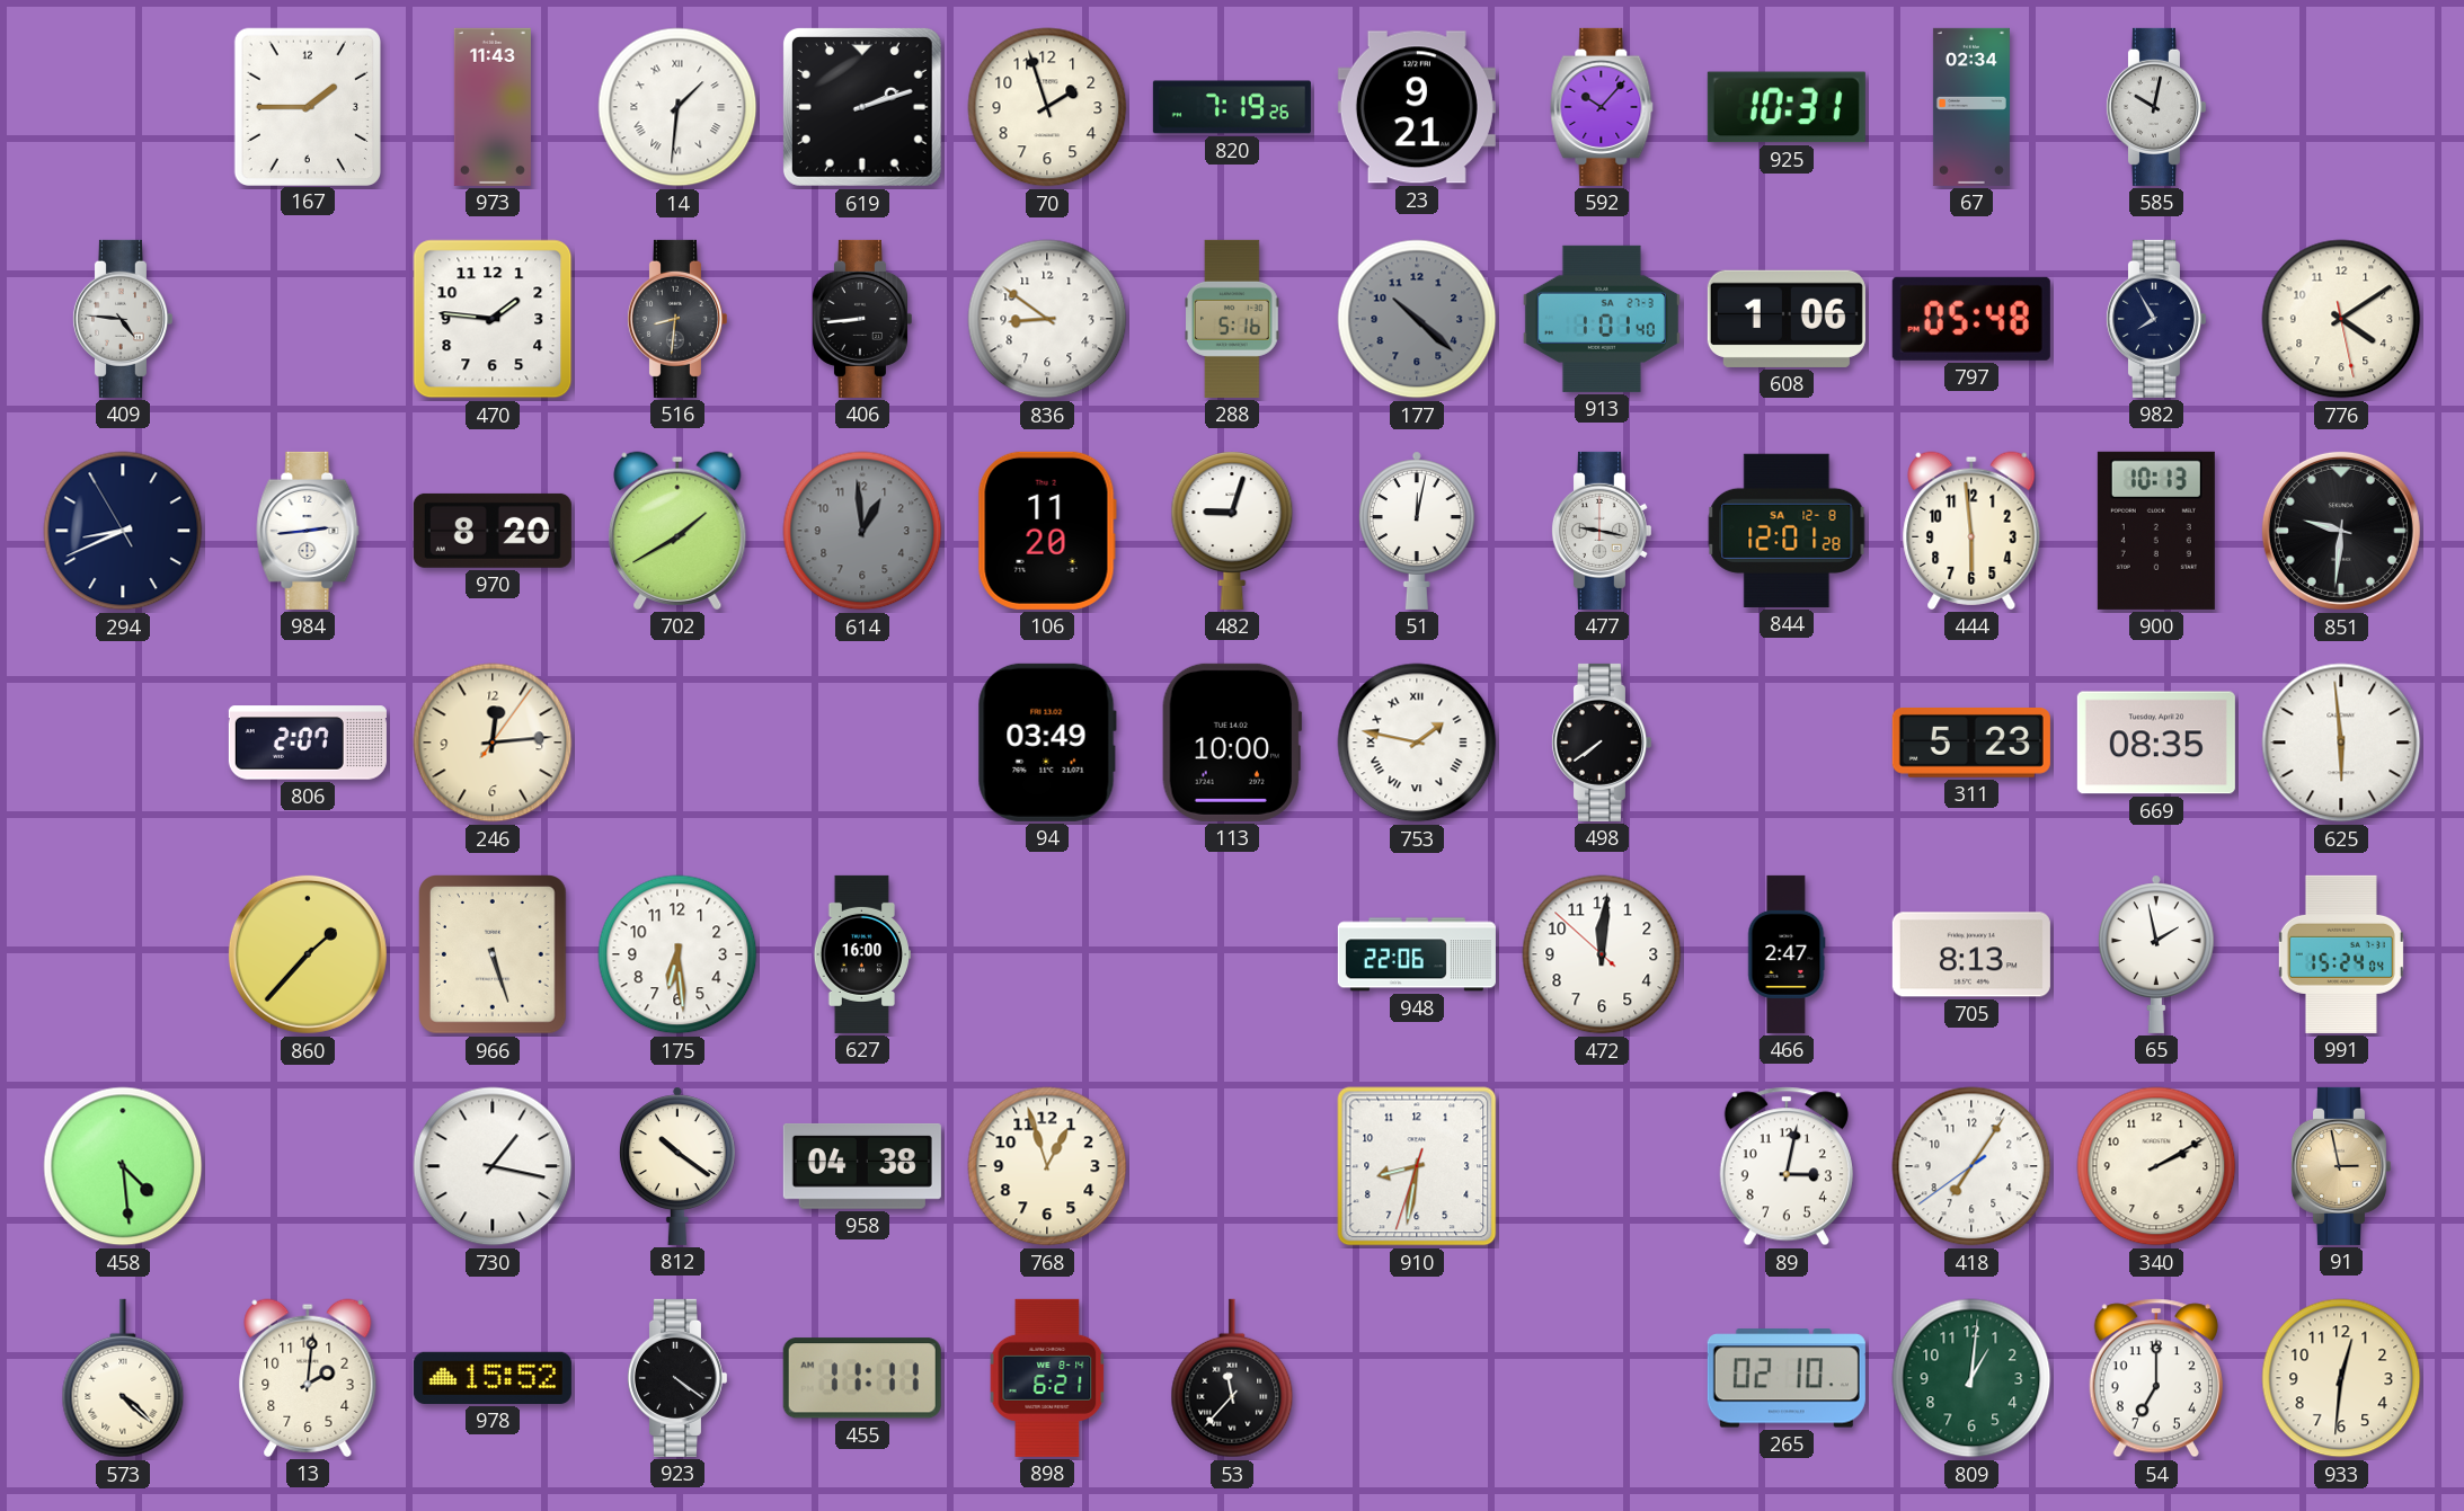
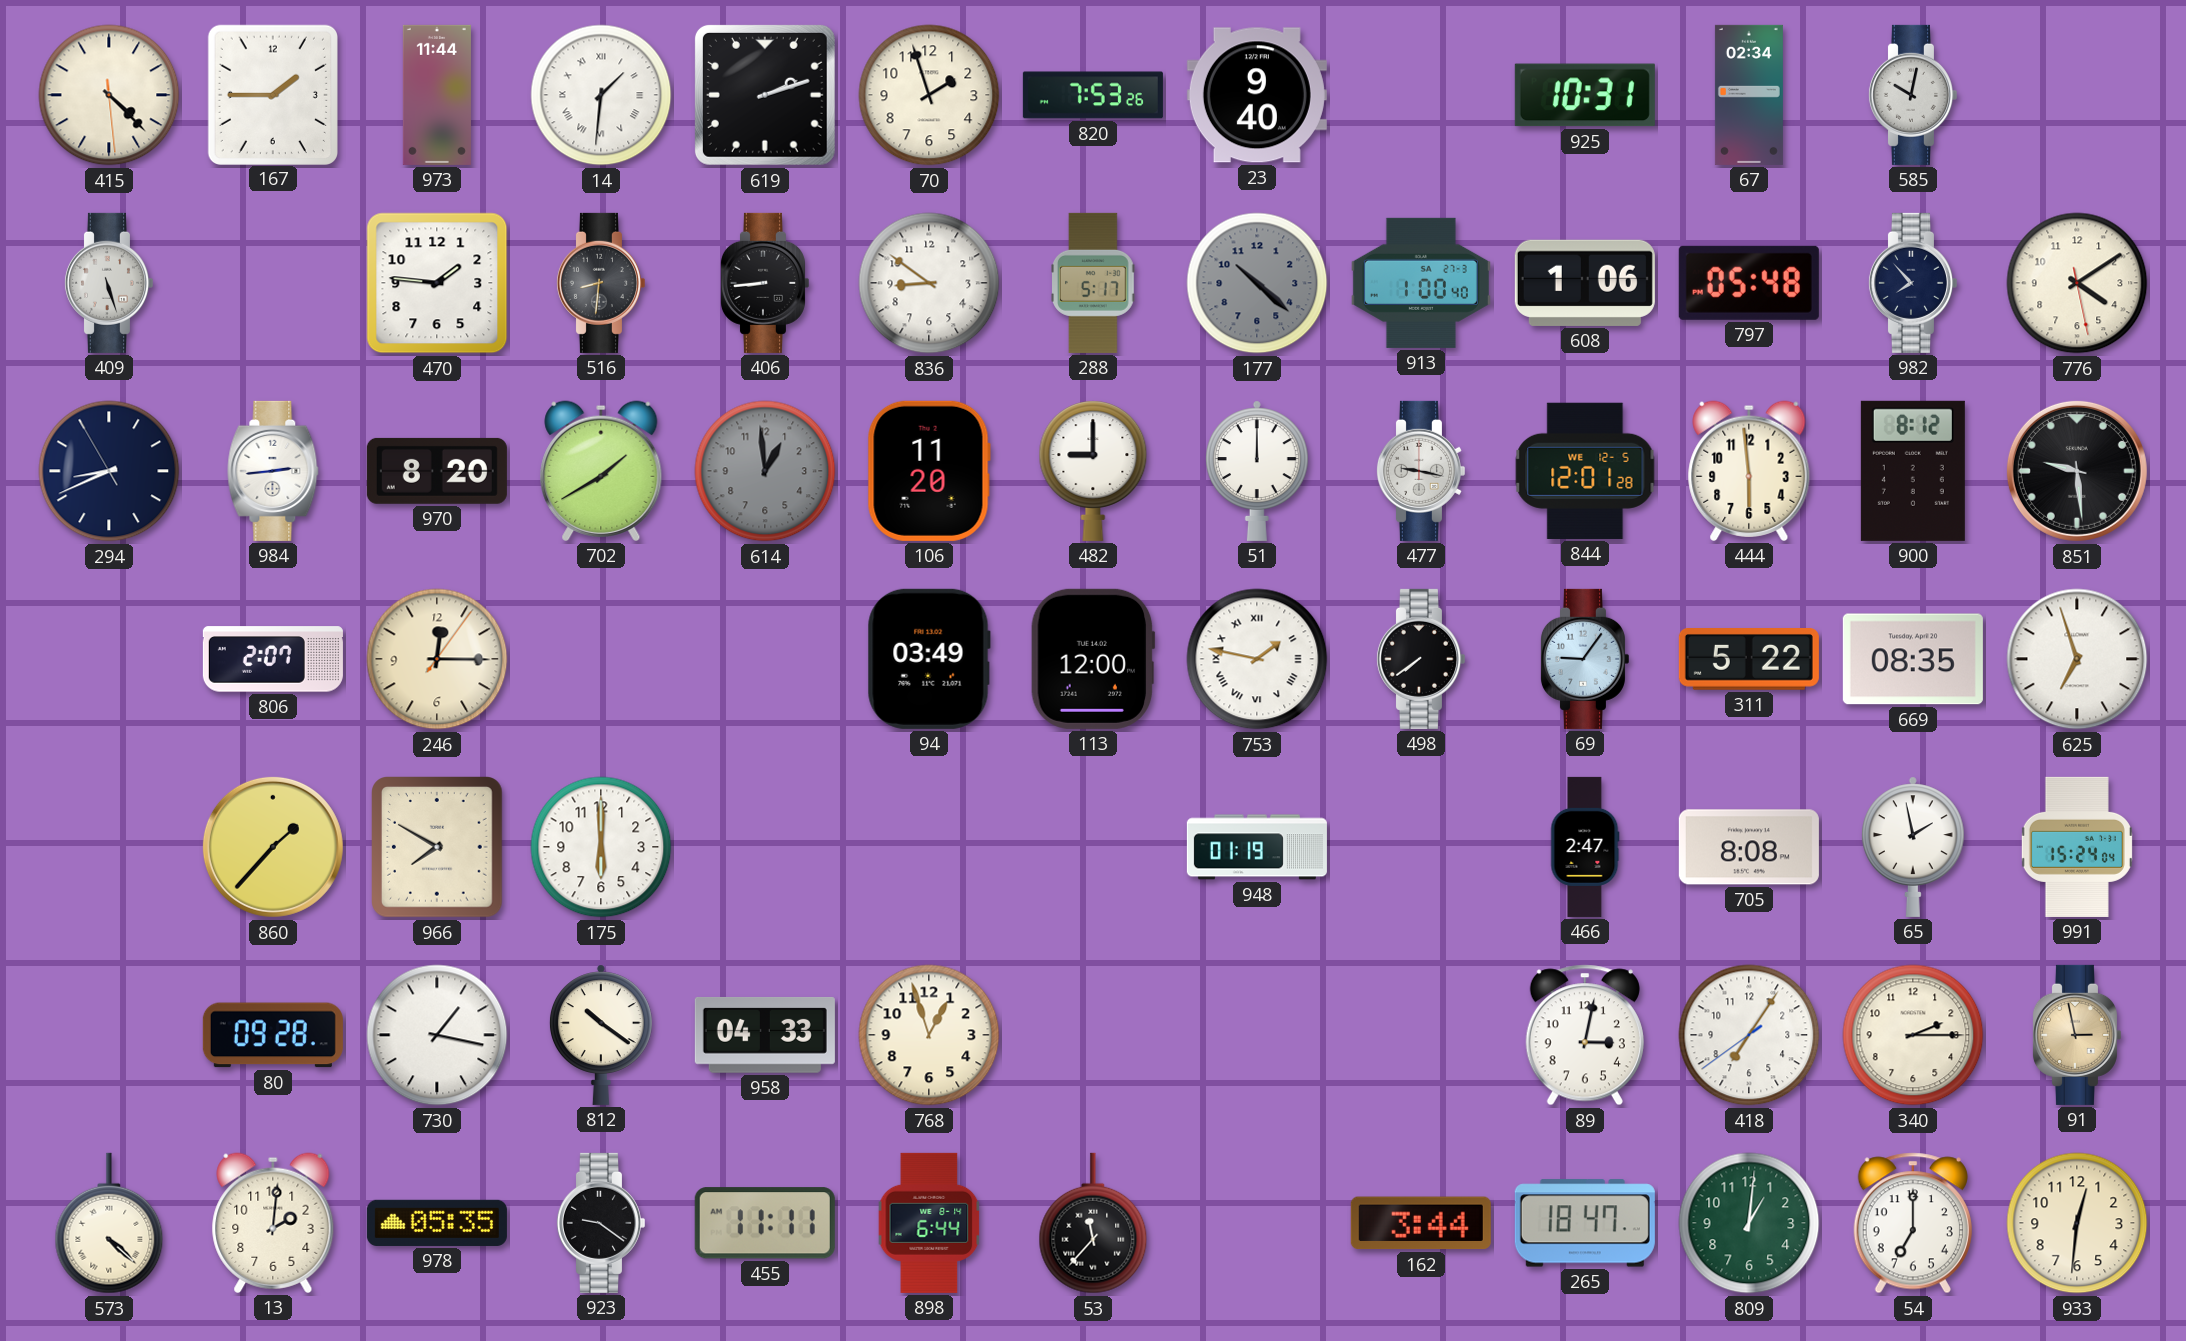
415: none -> 4:22
973: 11:43 -> 11:44
820: 7:19 -> 7:53
23: 9:21 -> 9:40
592: 10:07 -> none
409: 4:46 -> 5:27
288: 5:16 -> 5:17
913: 1:01 -> 1:00
982: 7:55 -> 7:53
482: 9:03 -> 9:00
51: 12:02 -> 12:00
844 date: SA 12-8 -> WE 12-5
900: 10:13 -> 8:12
851: 9:31 -> 9:29
246: 12:14 -> 12:15
113: 10:00 -> 12:00
69: none -> 9:06
311: 5:23 -> 5:22
625: 5:59 -> 6:57
966: 5:27 -> 7:50
175: 6:29 -> 6:00
627: 16:00 -> none
948: 22:06 -> 01:19
472: 12:00 -> none
705: 8:13 -> 8:08
458: 4:29 -> none
80: none -> 09:28
958: 04:38 -> 04:33
910: 8:31 -> none
340: 2:10 -> 2:15
978: 15:52 -> 05:35
923: 4:21 -> 9:21
898: 6:21 -> 6:44
162: none -> 3:44
265: 02:10 -> 18:47
